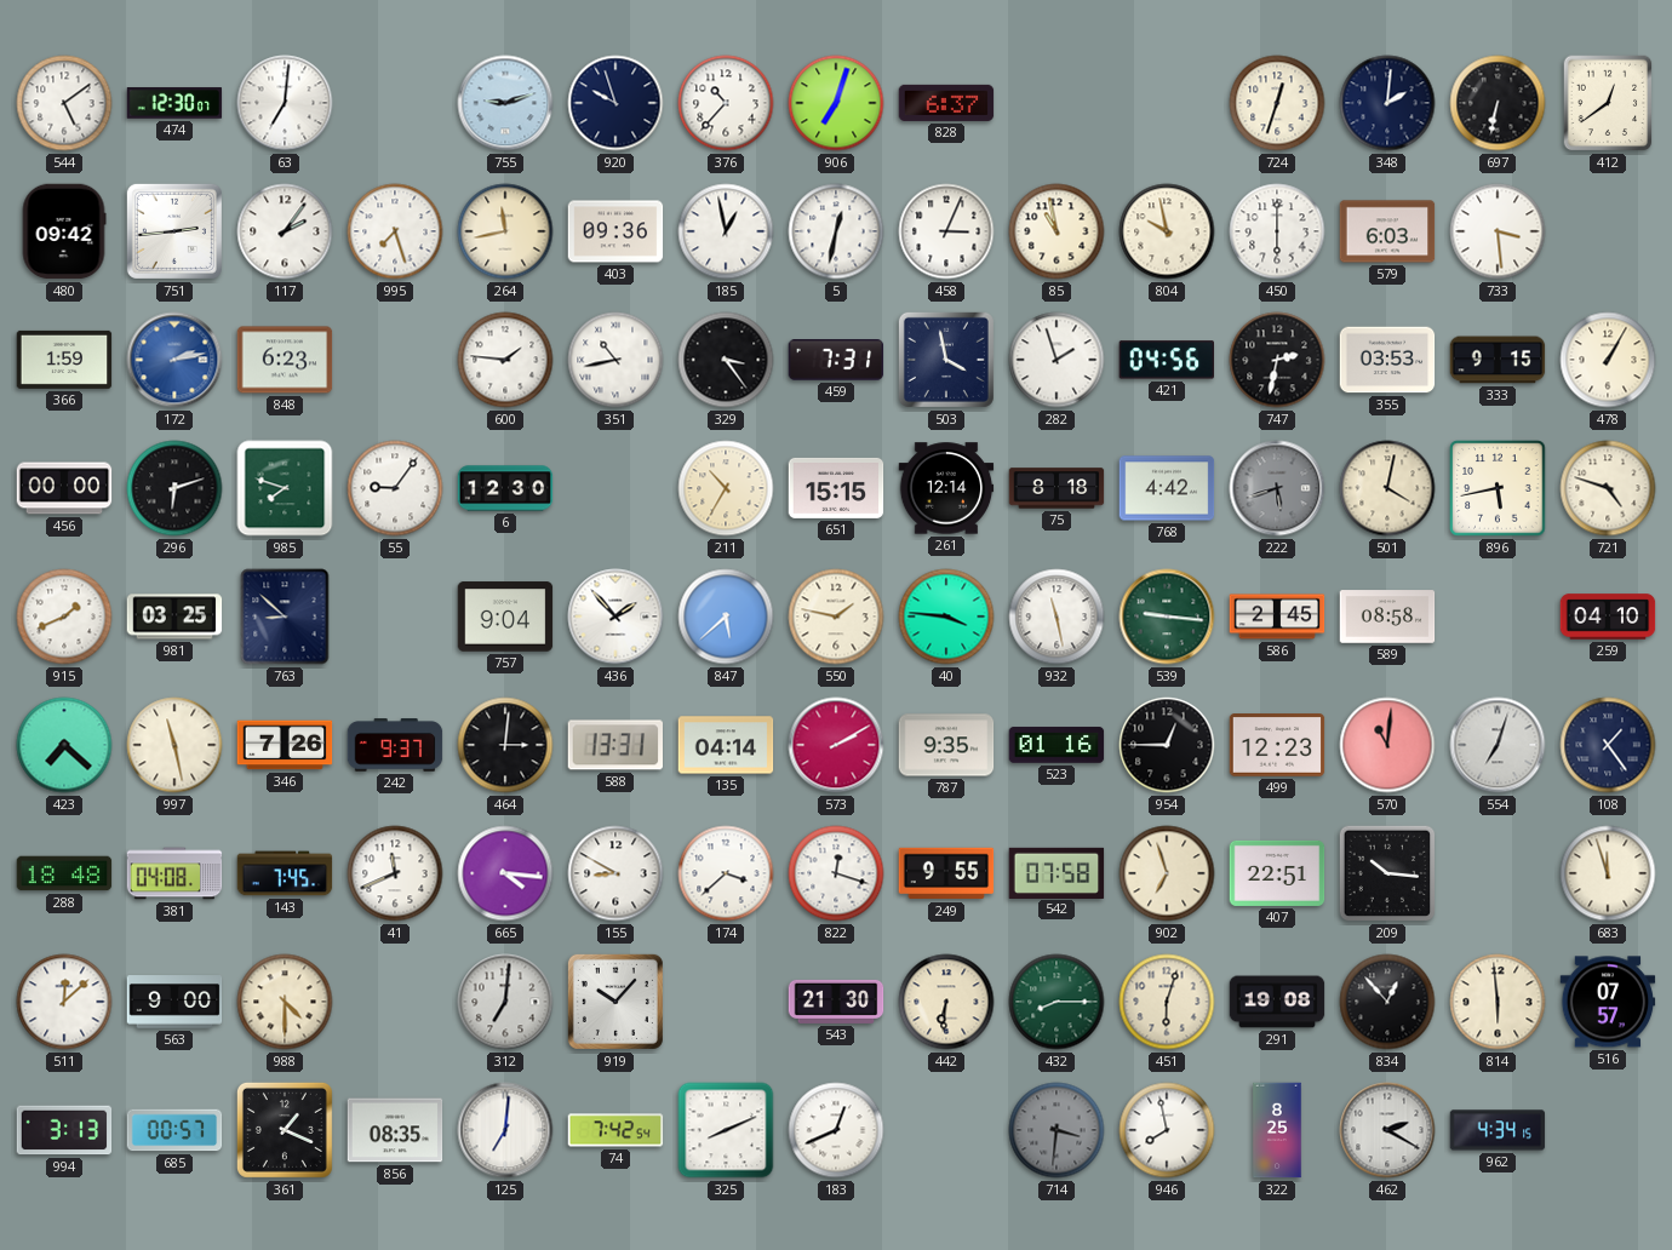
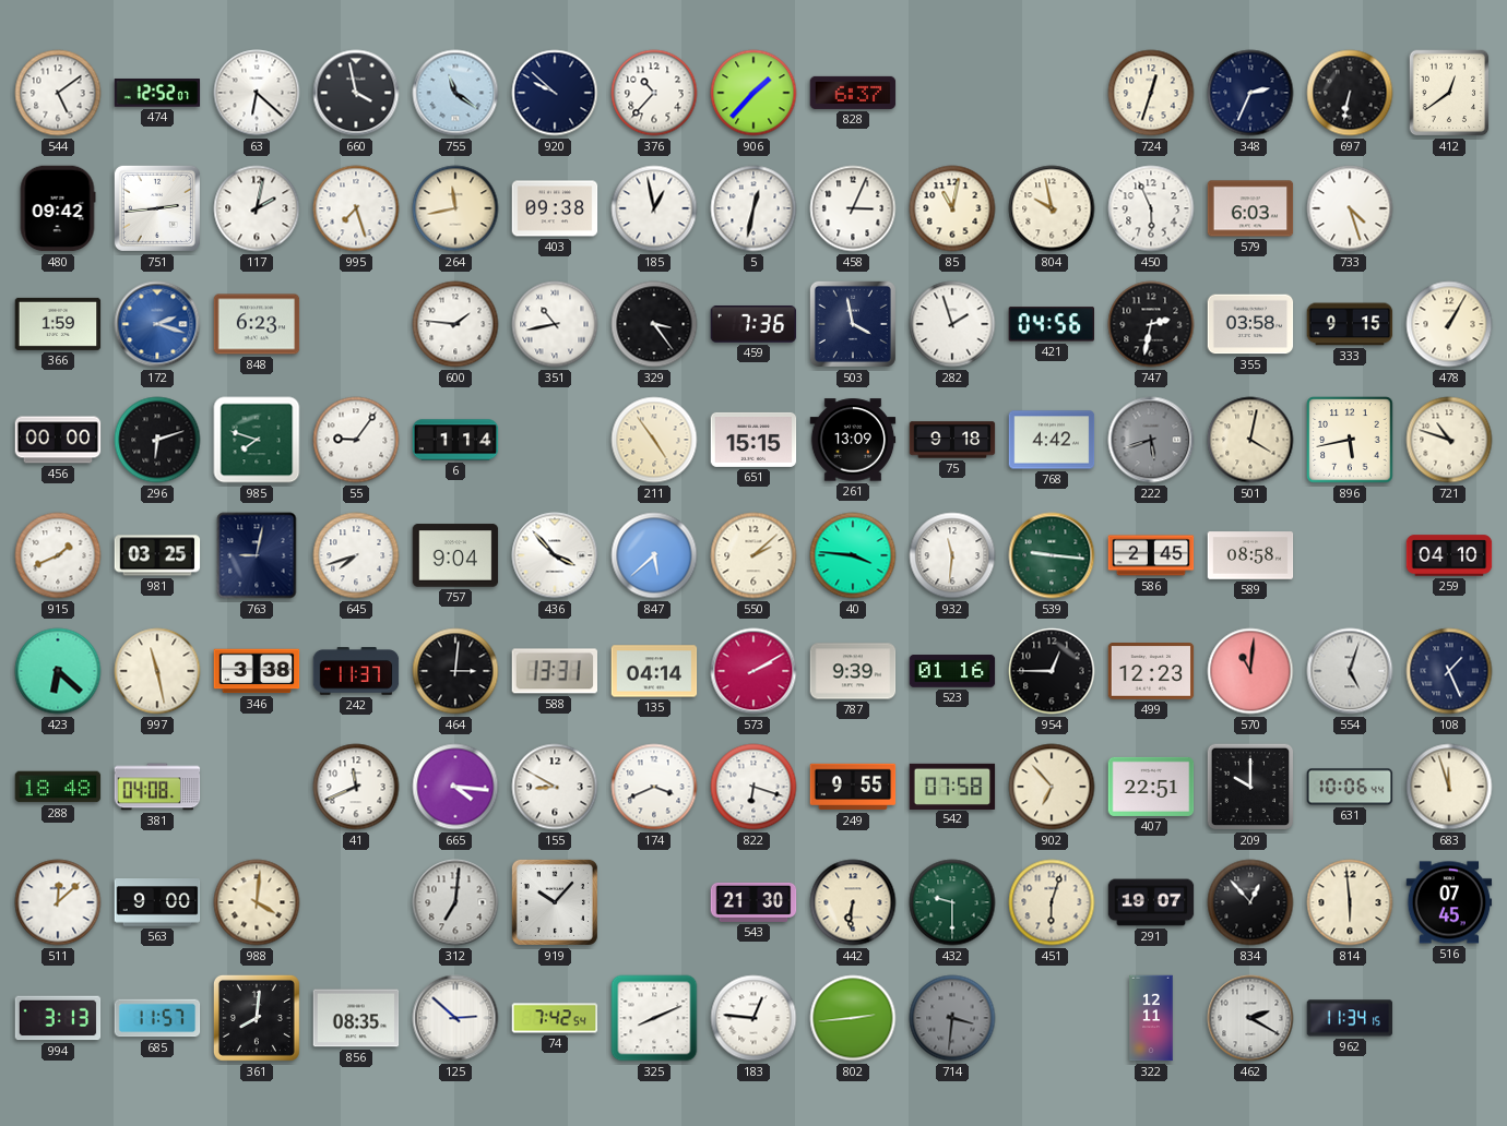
474: 12:30 -> 12:52
63: 7:01 -> 6:22
660: none -> 3:58
755: 9:12 -> 11:21
920: 9:57 -> 9:52
906: 7:03 -> 1:37
348: 2:01 -> 2:34
117: 2:06 -> 2:02
403: 09:36 -> 09:38
85: 10:58 -> 11:02
450: 6:00 -> 5:56
733: 3:29 -> 4:27
172: 2:13 -> 2:18
459: 7:31 -> 7:36
355: 03:53 -> 03:58
6: 12:30 -> 1:14
211: 10:35 -> 4:54
261: 12:14 -> 13:09
75: 8:18 -> 9:18
721: 4:48 -> 10:48
763: 8:52 -> 9:02
645: none -> 7:42
436: 1:53 -> 3:53
550: 1:47 -> 2:08
932: 11:28 -> 11:31
423: 7:22 -> 6:22
346: 7:26 -> 3:38
242: 9:37 -> 11:37
787: 9:35 -> 9:39
554: 7:03 -> 5:03
108: 1:24 -> 1:26
143: 7:45 -> none
174: 3:38 -> 3:41
822: 12:18 -> 6:18
902: 6:57 -> 6:53
209: 10:16 -> 10:00
631: none -> 10:06
988: 4:30 -> 4:01
432: 8:15 -> 9:30
291: 19:08 -> 19:07
516: 07:57 -> 07:45
685: 00:57 -> 11:57
361: 1:19 -> 8:01
125: 7:01 -> 2:52
183: 12:41 -> 12:46
802: none -> 2:44
946: 7:58 -> none
322: 8:25 -> 12:11
962: 4:34 -> 11:34
